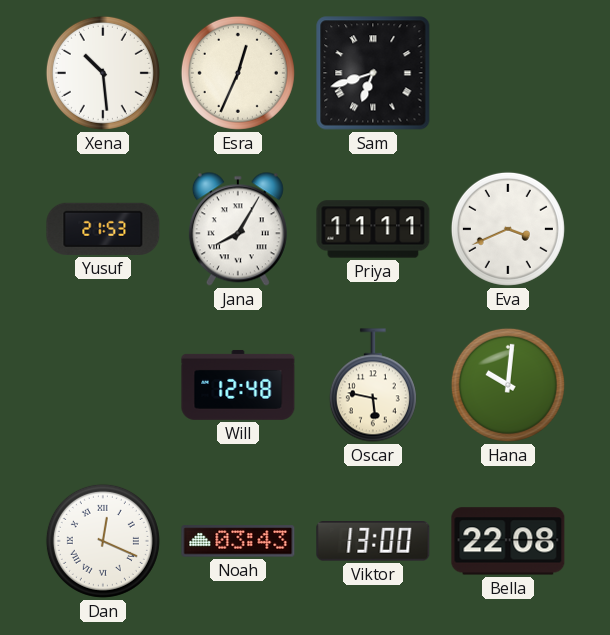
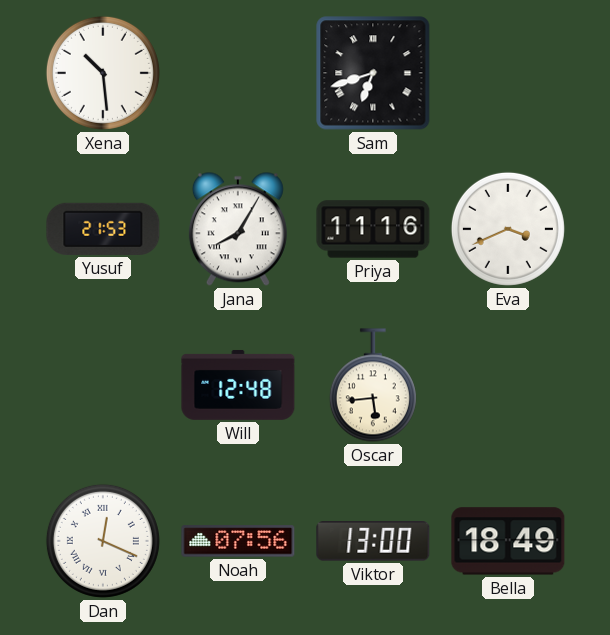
Esra: 12:34 -> none
Priya: 11:11 -> 11:16
Oscar: 5:47 -> 5:44
Hana: 10:01 -> none
Noah: 03:43 -> 07:56
Bella: 22:08 -> 18:49
